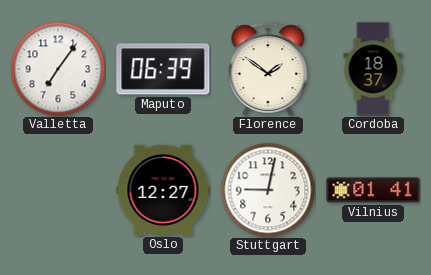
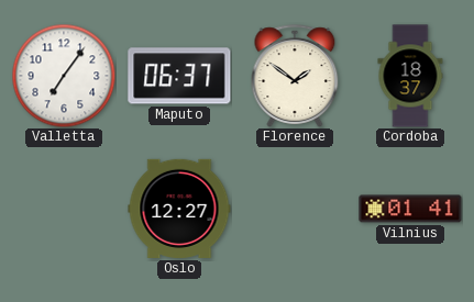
Maputo: 06:39 -> 06:37
Stuttgart: 9:02 -> none
